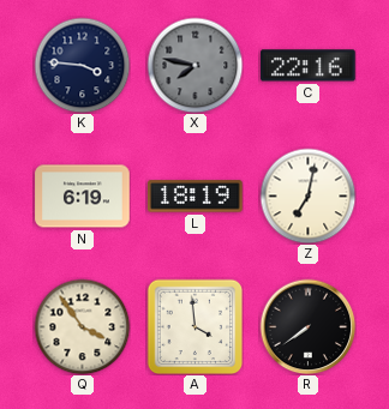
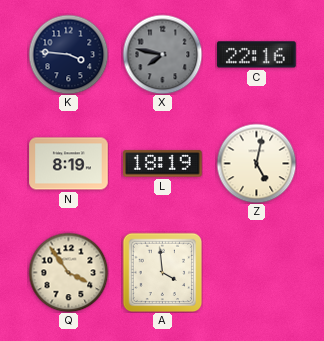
N: 6:19 -> 8:19
Z: 7:02 -> 5:02
R: 7:39 -> none
